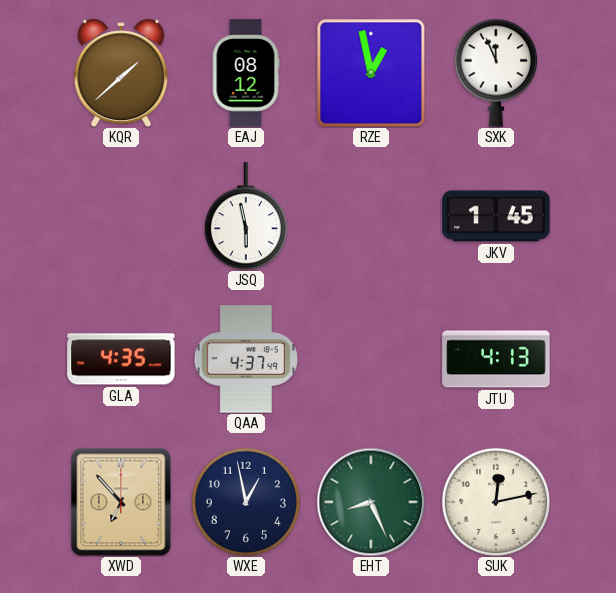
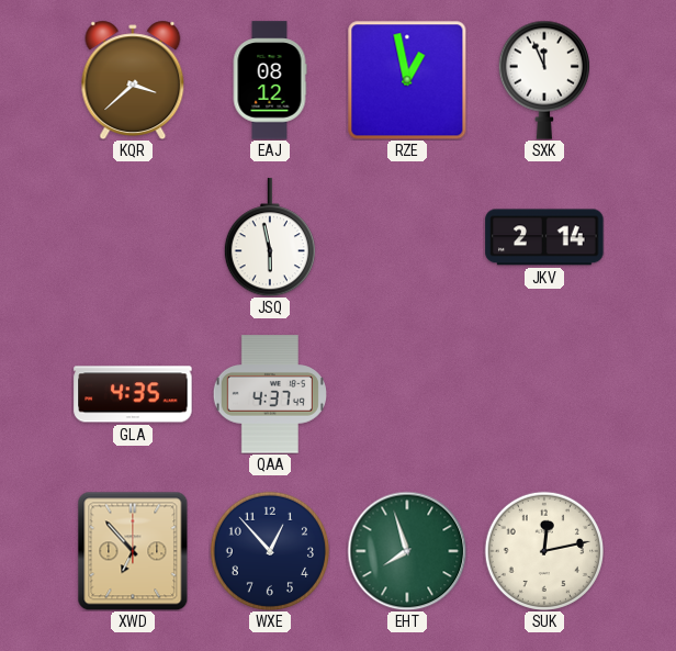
KQR: 1:38 -> 3:38
JKV: 1:45 -> 2:14
JTU: 4:13 -> none
WXE: 12:58 -> 12:53
EHT: 8:26 -> 7:57
